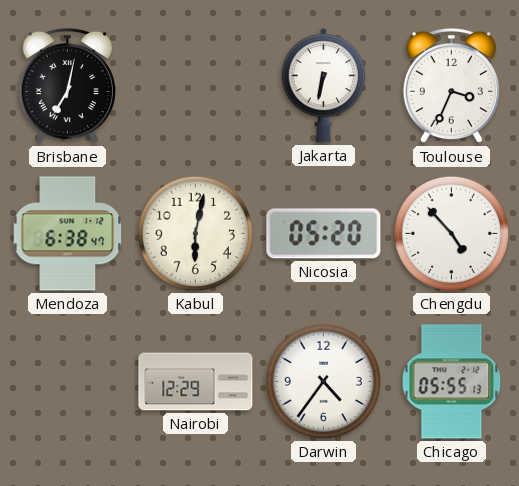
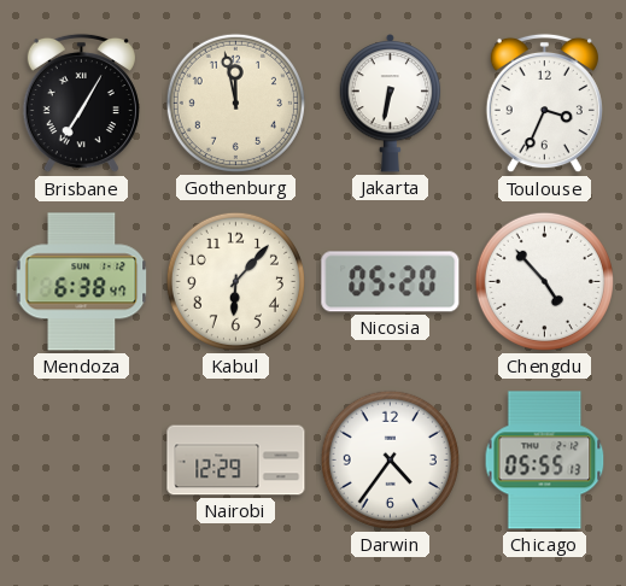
Brisbane: 7:02 -> 7:05
Gothenburg: none -> 11:58
Kabul: 6:02 -> 6:07
